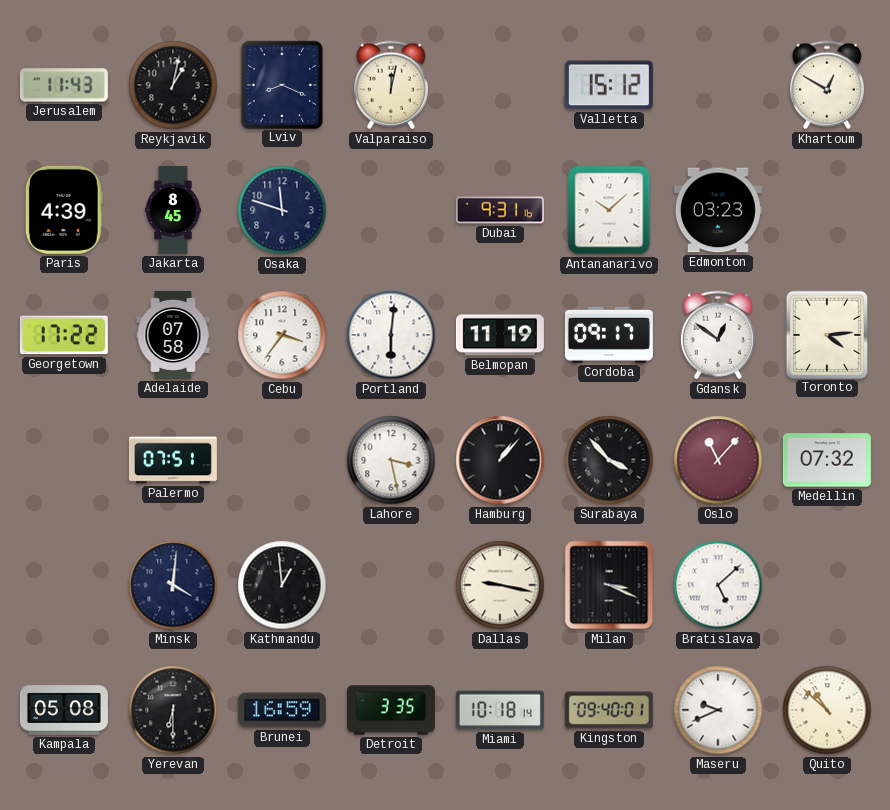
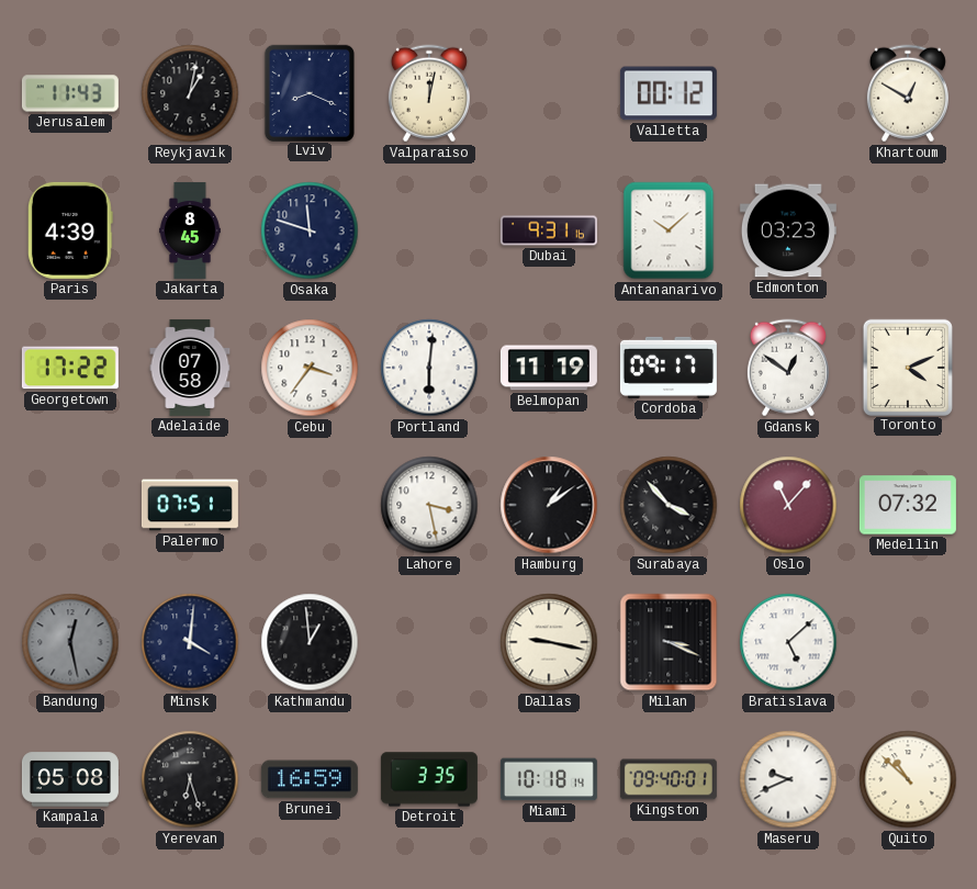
Valletta: 15:12 -> 00:12
Toronto: 4:14 -> 4:11
Hamburg: 1:07 -> 1:09
Bandung: none -> 12:28
Yerevan: 6:30 -> 6:27
